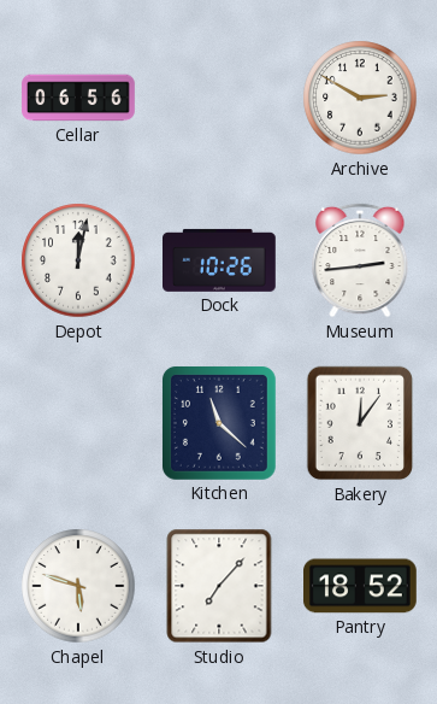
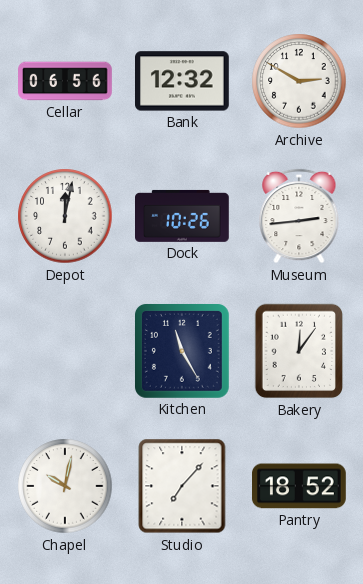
Bank: none -> 12:32
Kitchen: 11:22 -> 11:25
Chapel: 5:48 -> 10:02
